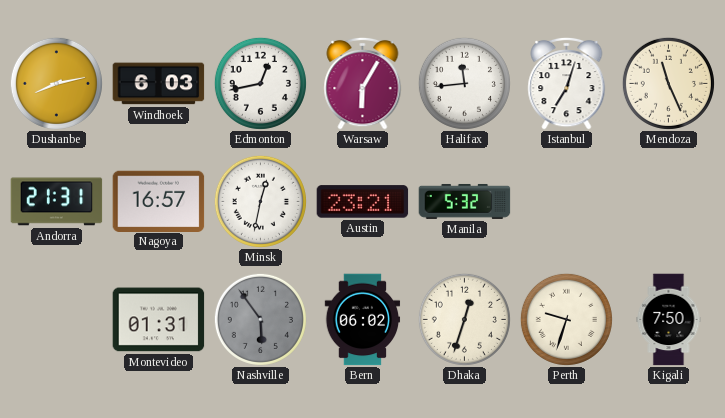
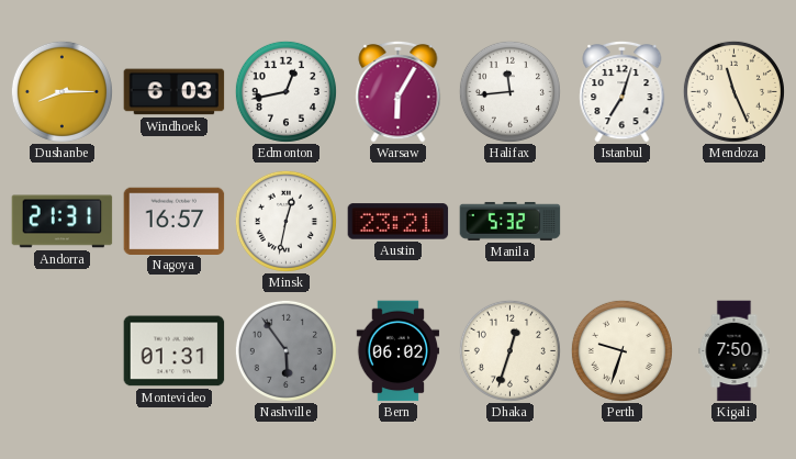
Dushanbe: 8:13 -> 8:15
